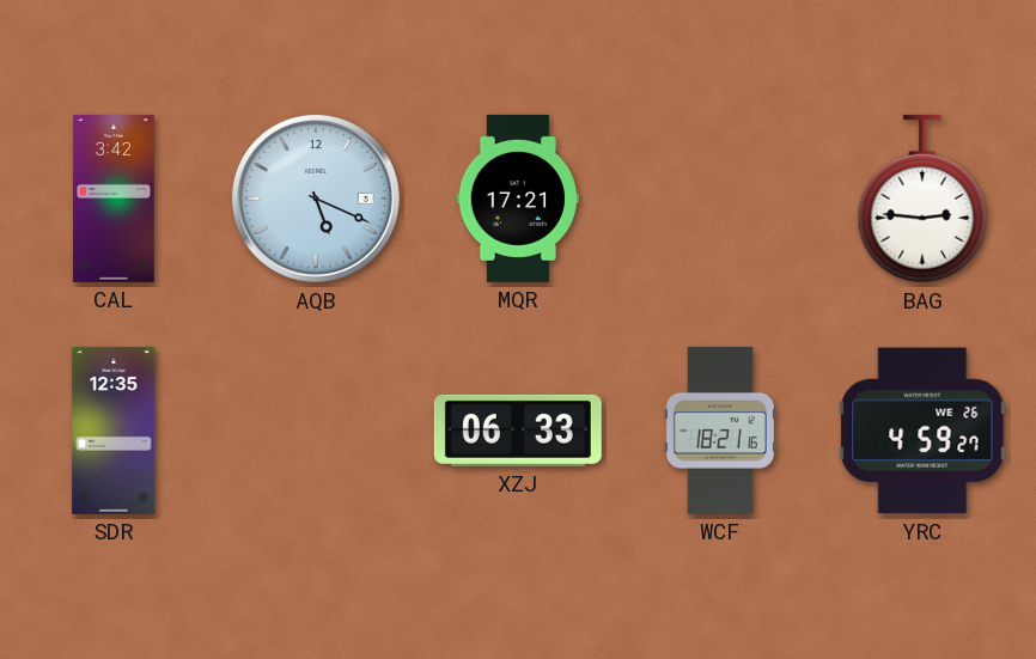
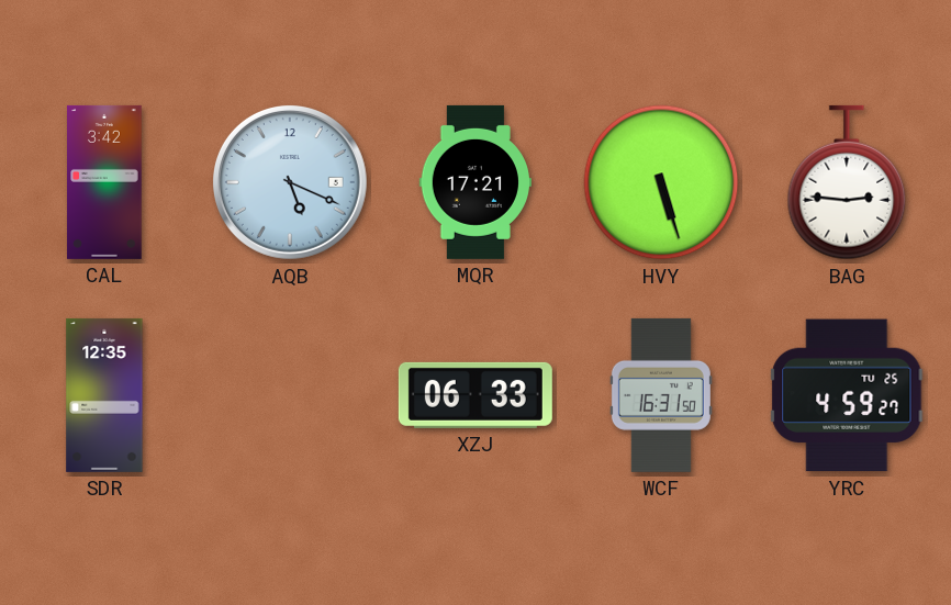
HVY: none -> 5:27
WCF: 18:21 -> 16:31
YRC date: WE 26 -> TU 25
